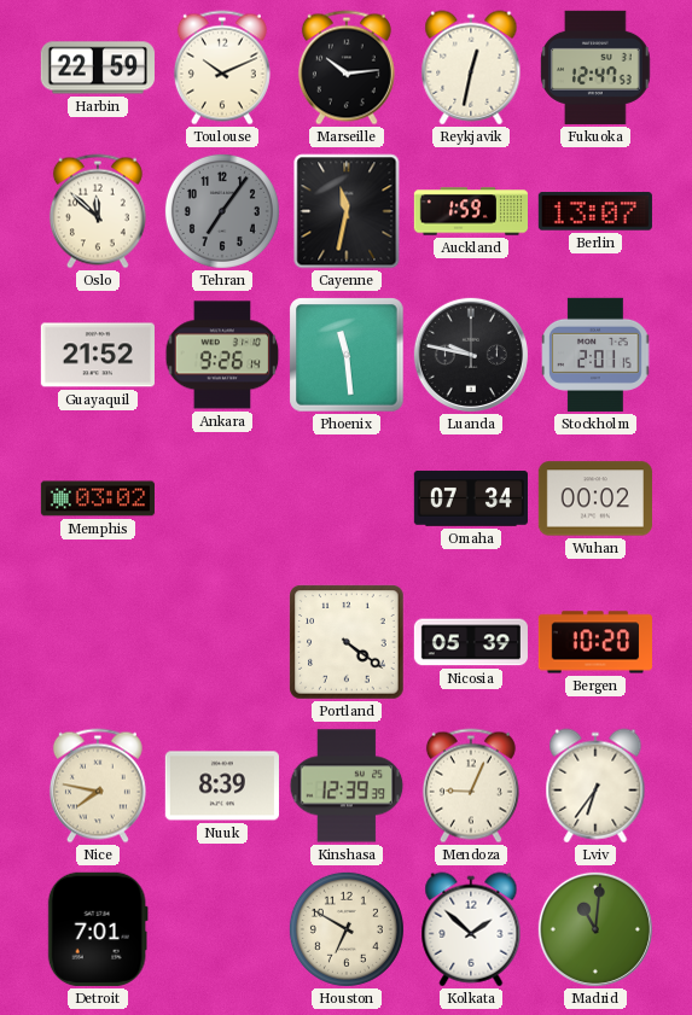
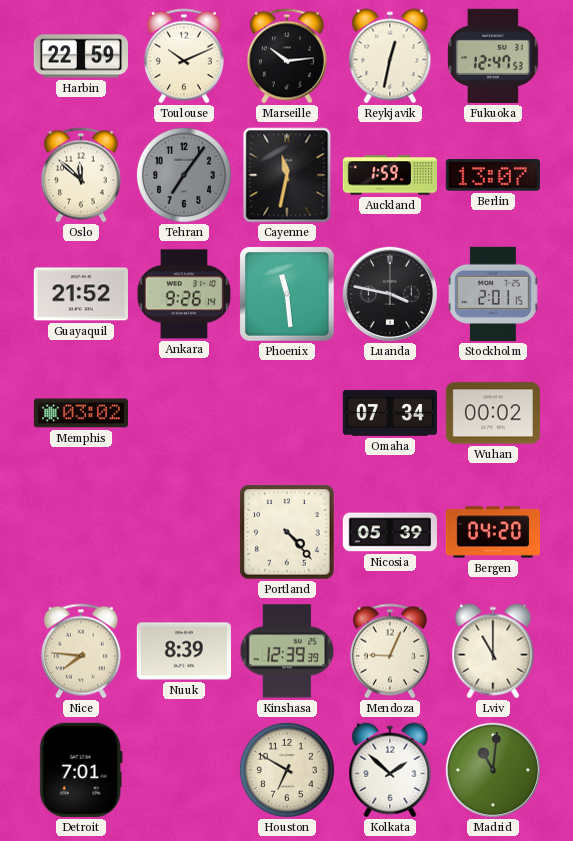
Luanda: 9:47 -> 3:47
Portland: 4:21 -> 4:23
Bergen: 10:20 -> 04:20
Nice: 7:47 -> 7:46
Lviv: 6:36 -> 11:00
